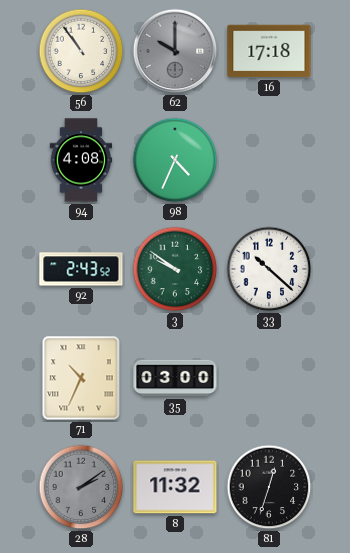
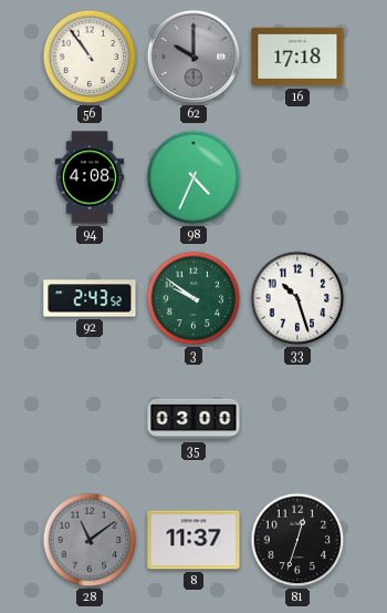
33: 10:22 -> 10:27
71: 10:34 -> none
28: 2:09 -> 11:09
8: 11:32 -> 11:37
